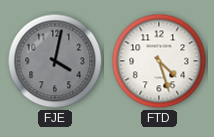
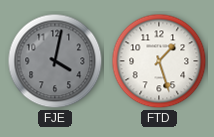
FTD: 4:27 -> 1:27
